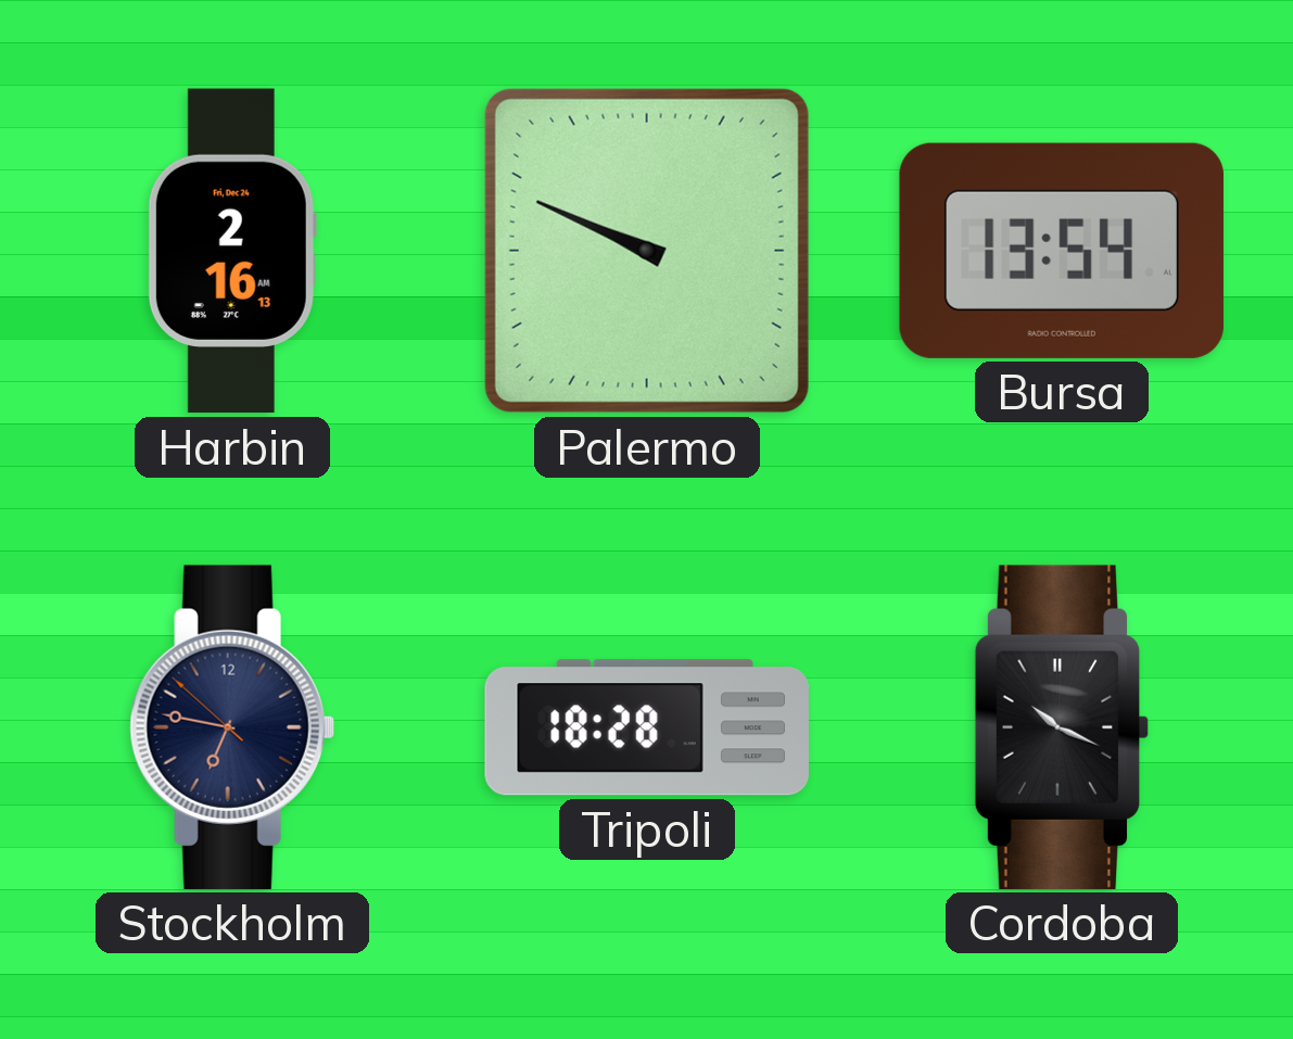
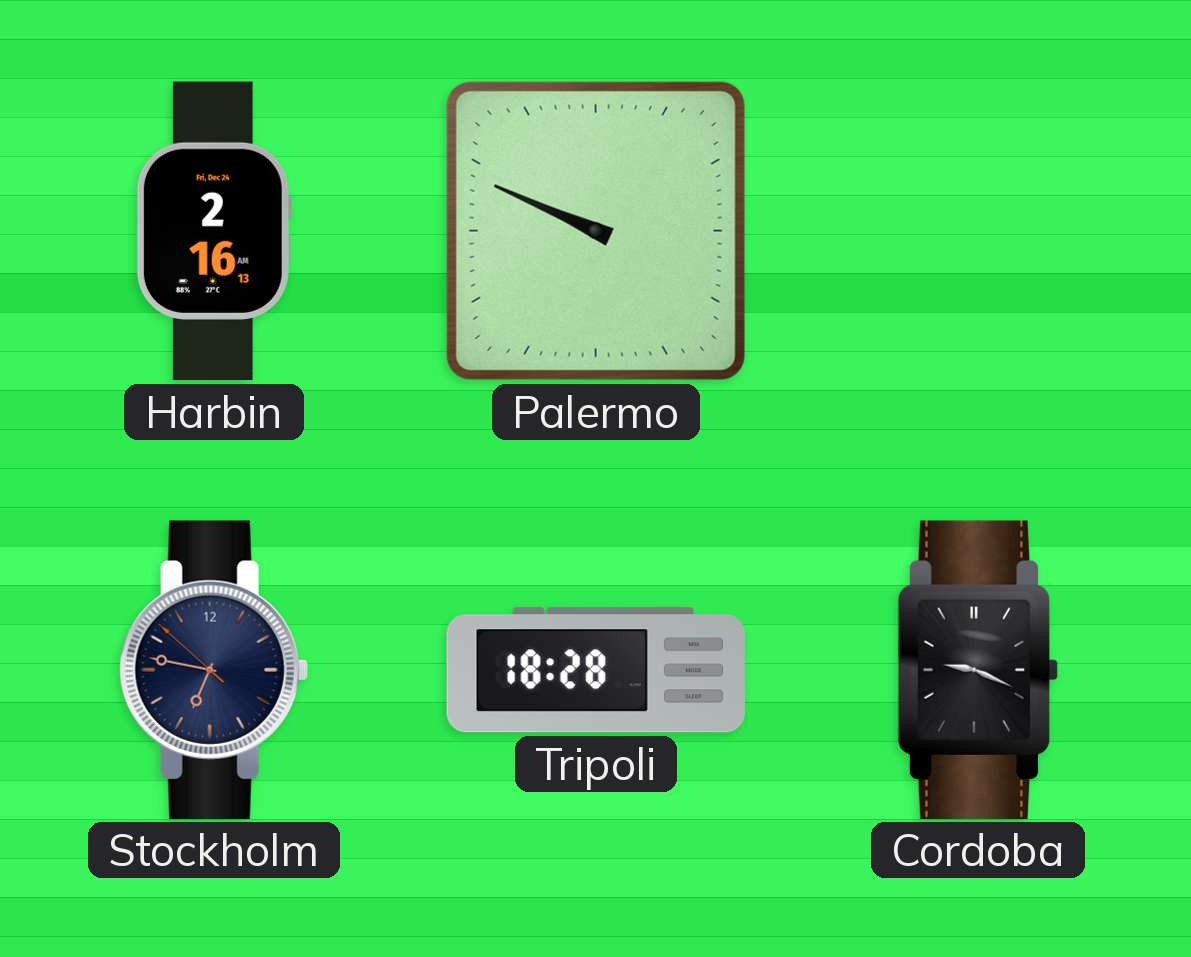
Bursa: 13:54 -> none
Cordoba: 10:19 -> 9:19
